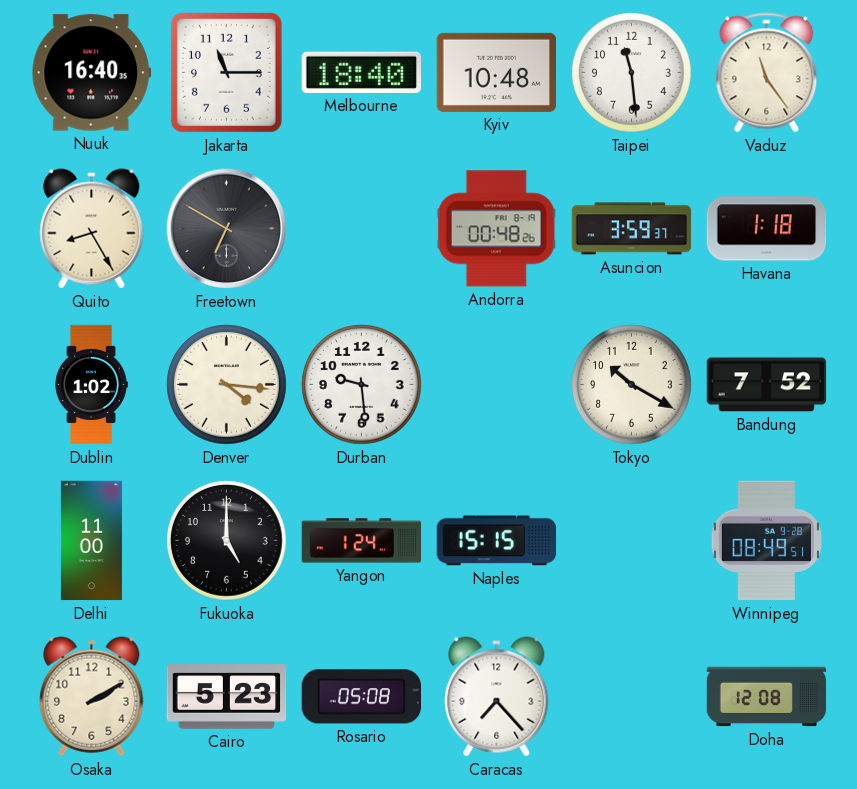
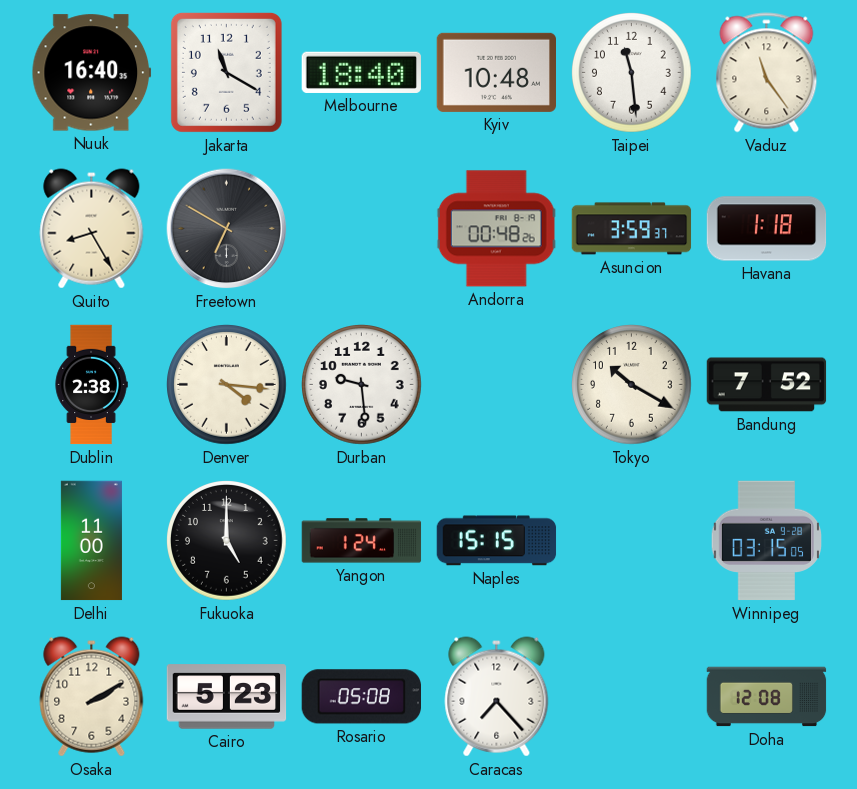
Jakarta: 11:15 -> 11:20
Dublin: 1:02 -> 2:38
Winnipeg: 08:49 -> 03:15
